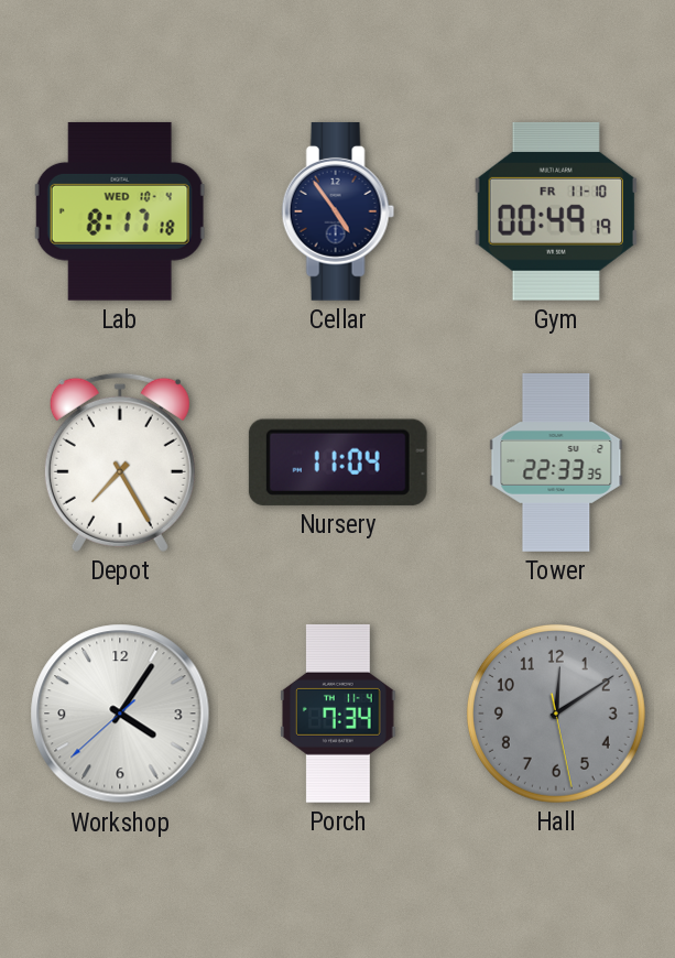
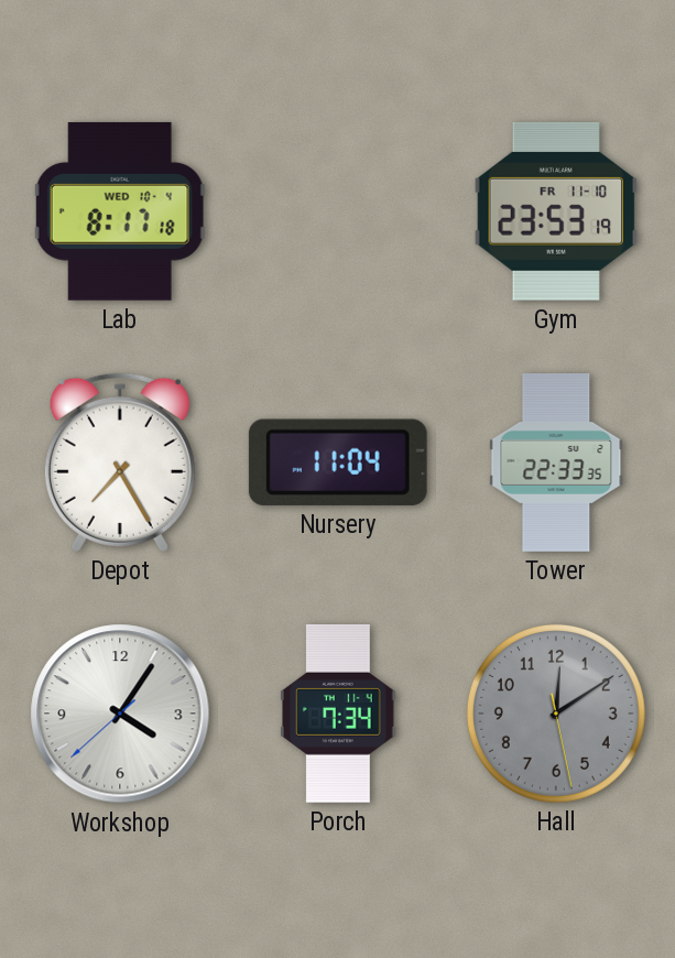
Cellar: 4:54 -> none
Gym: 00:49 -> 23:53
